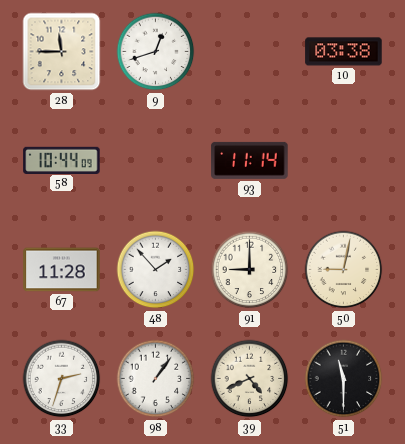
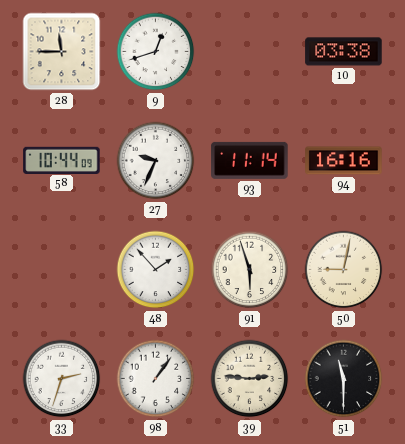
27: none -> 9:34
94: none -> 16:16
67: 11:28 -> none
91: 9:00 -> 5:57
39: 4:41 -> 2:46
